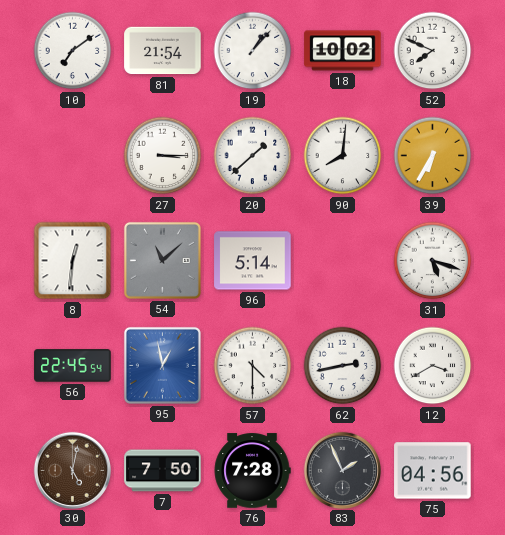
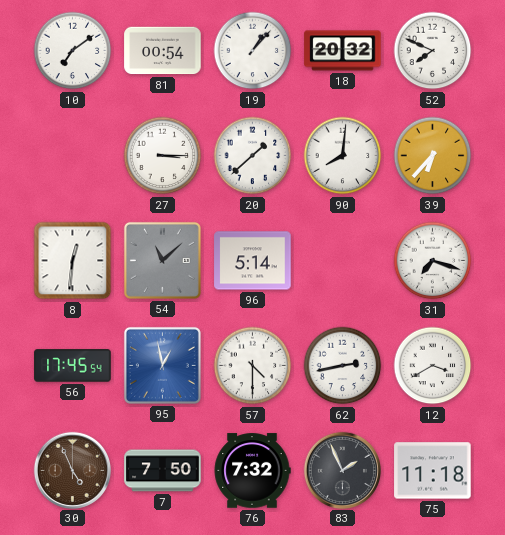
81: 21:54 -> 00:54
18: 10:02 -> 20:32
39: 6:35 -> 6:37
31: 5:18 -> 7:18
56: 22:45 -> 17:45
30: 5:02 -> 4:56
76: 7:28 -> 7:32
75: 04:56 -> 11:18
